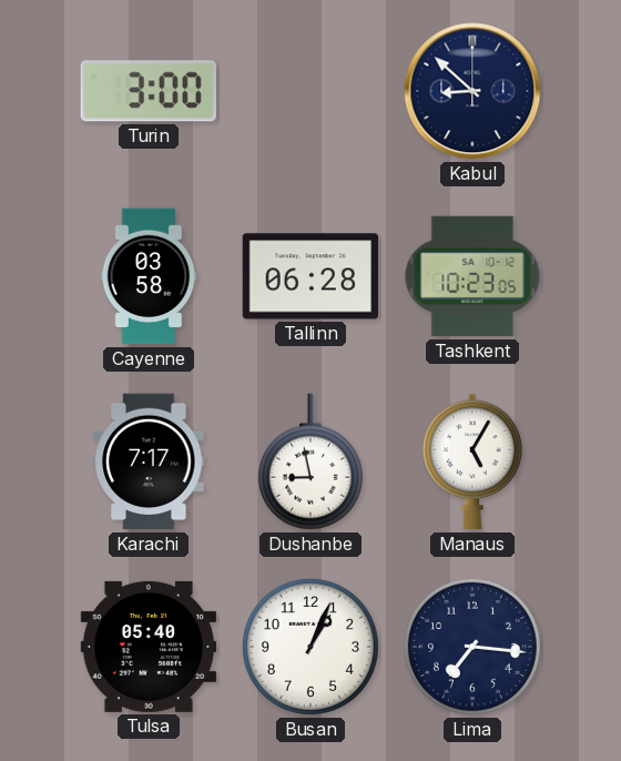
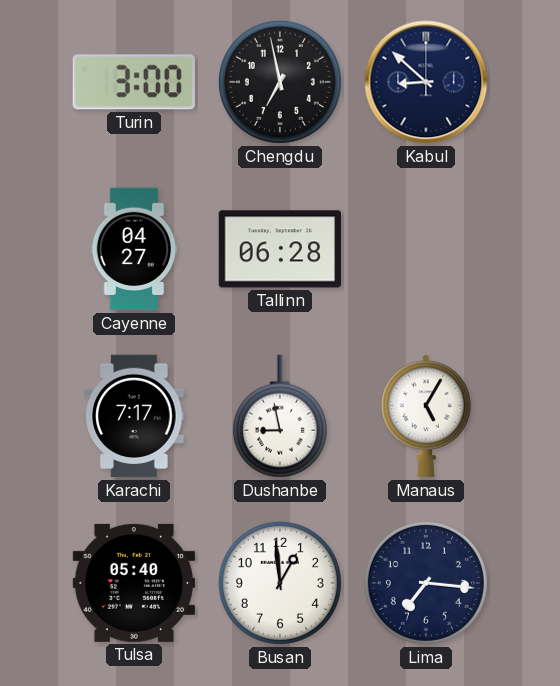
Chengdu: none -> 6:58
Cayenne: 03:58 -> 04:27
Tashkent: 10:23 -> none
Busan: 1:04 -> 12:59
